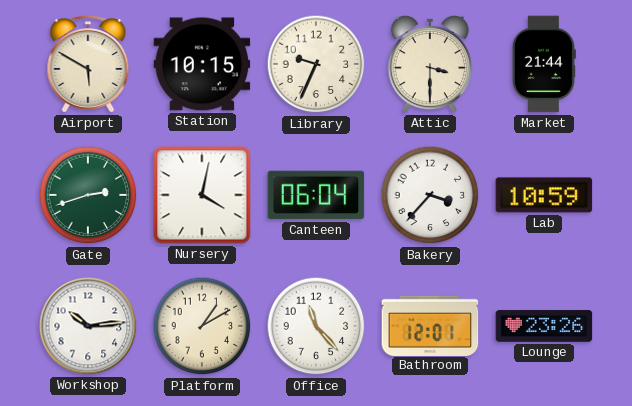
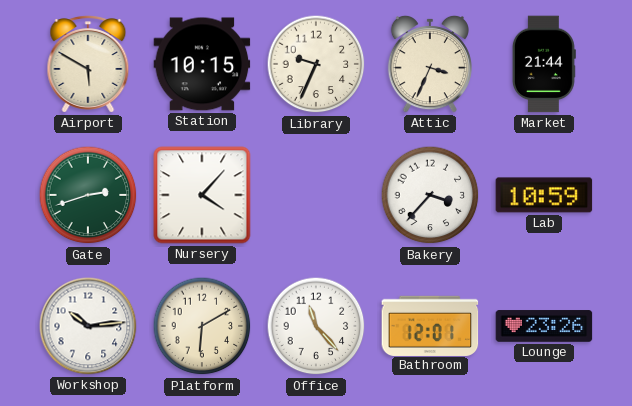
Attic: 3:30 -> 3:34
Nursery: 4:02 -> 4:07
Canteen: 06:04 -> none
Platform: 1:10 -> 6:10
